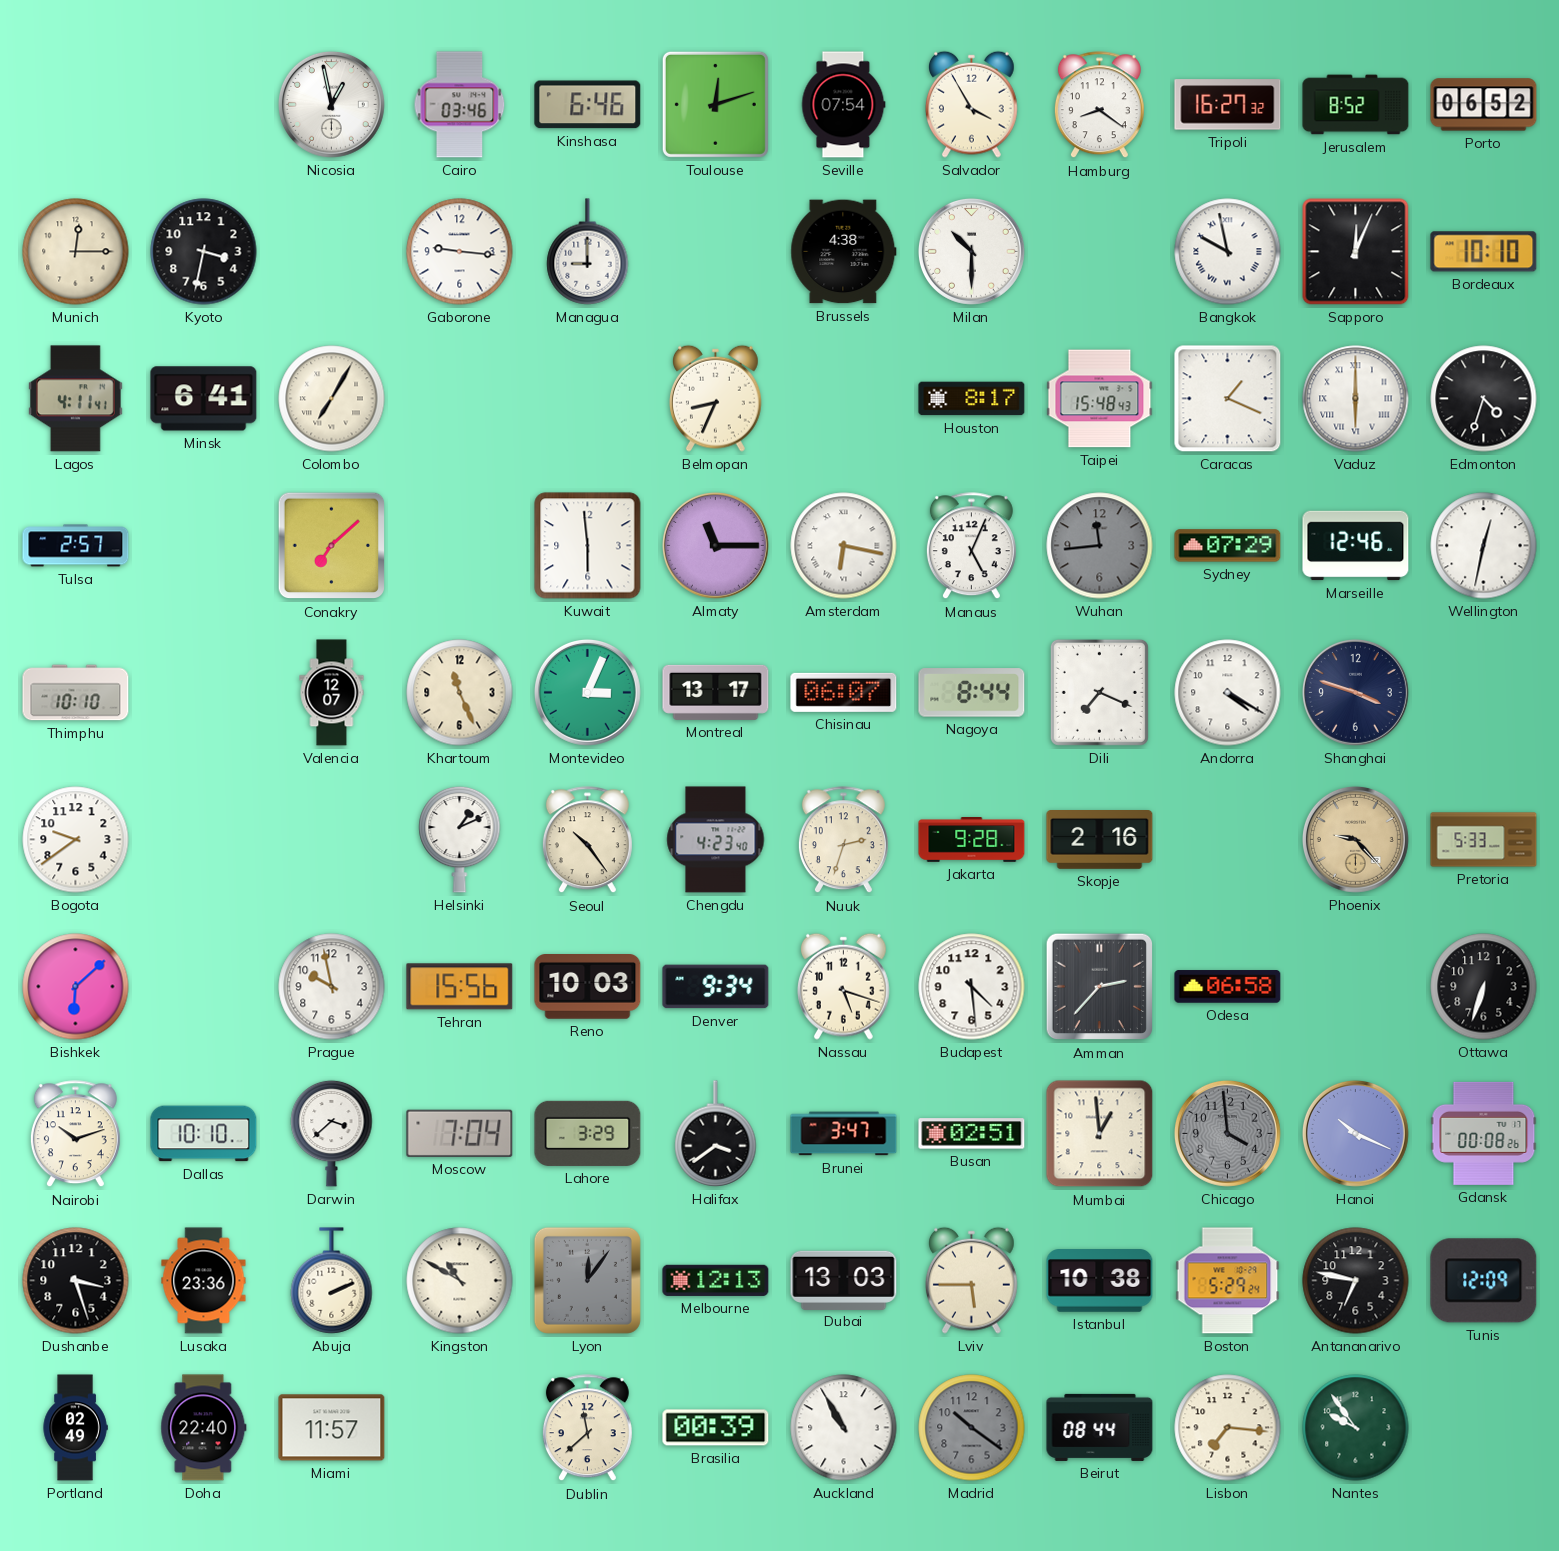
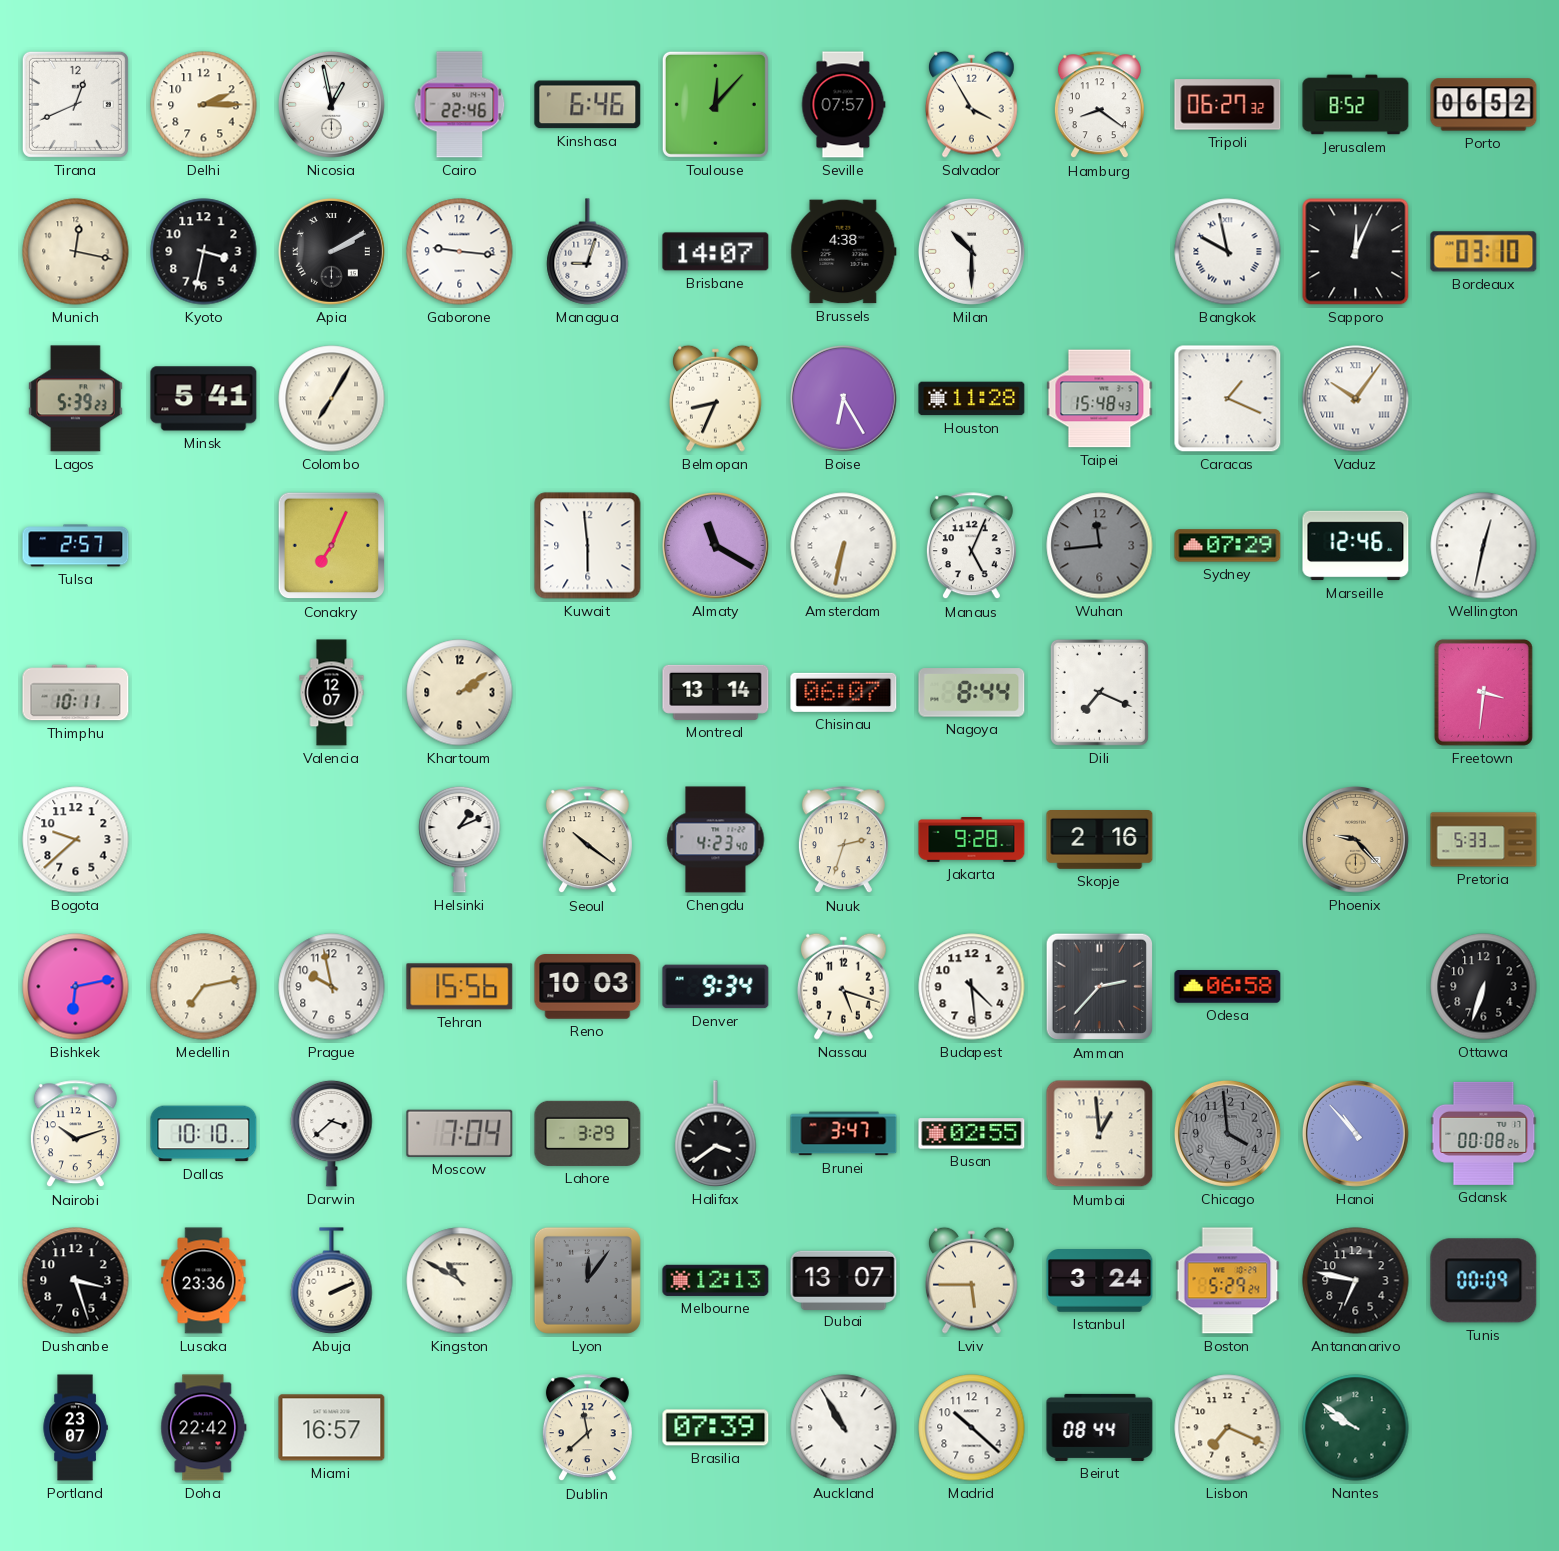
Tirana: none -> 12:41
Delhi: none -> 2:15
Cairo: 03:46 -> 22:46
Toulouse: 12:12 -> 12:07
Seville: 07:54 -> 07:57
Tripoli: 16:27 -> 06:27
Munich: 12:15 -> 12:17
Apia: none -> 2:10
Managua: 9:00 -> 9:03
Brisbane: none -> 14:07
Bordeaux: 10:10 -> 03:10
Lagos: 4:11 -> 5:39
Minsk: 6:41 -> 5:41
Boise: none -> 6:25
Houston: 8:17 -> 11:28
Vaduz: 6:00 -> 10:06
Edmonton: 4:33 -> none
Conakry: 7:08 -> 7:04
Almaty: 11:15 -> 11:20
Amsterdam: 6:17 -> 6:32
Thimphu: 10:10 -> 10:11
Khartoum: 11:26 -> 2:09
Montevideo: 3:04 -> none
Montreal: 13:17 -> 13:14
Andorra: 4:20 -> none
Shanghai: 3:48 -> none
Freetown: none -> 3:31
Bogota: 9:39 -> 9:38
Seoul: 10:24 -> 10:21
Bishkek: 6:08 -> 6:13
Medellin: none -> 7:13
Busan: 02:51 -> 02:55
Hanoi: 10:19 -> 10:53
Dubai: 13:03 -> 13:07
Istanbul: 10:38 -> 3:24
Tunis: 12:09 -> 00:09
Portland: 02:49 -> 23:07
Doha: 22:40 -> 22:42
Miami: 11:57 -> 16:57
Brasilia: 00:39 -> 07:39
Madrid: 10:21 -> 10:22
Madrid dial: grey -> white
Lisbon: 7:16 -> 7:19
Nantes: 9:54 -> 9:51
